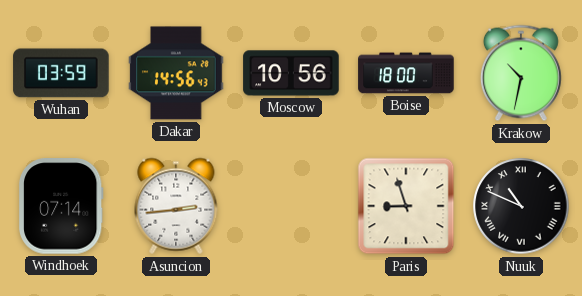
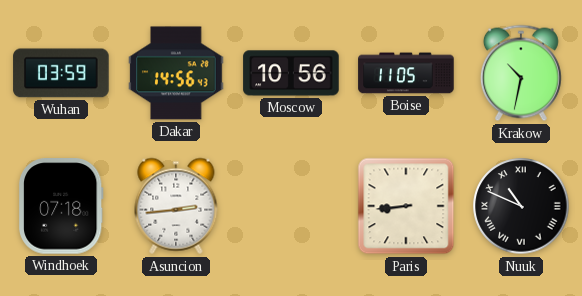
Boise: 18:00 -> 11:05
Windhoek: 07:14 -> 07:18
Paris: 8:57 -> 8:44
